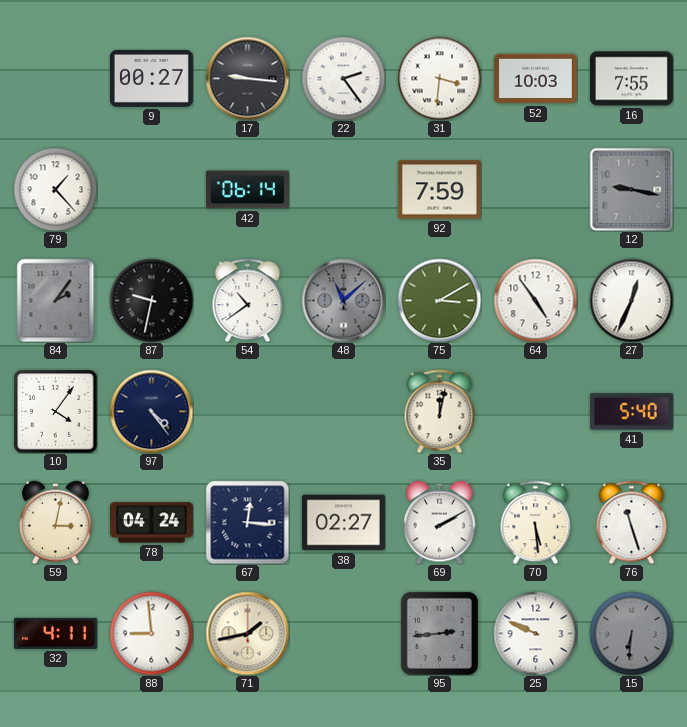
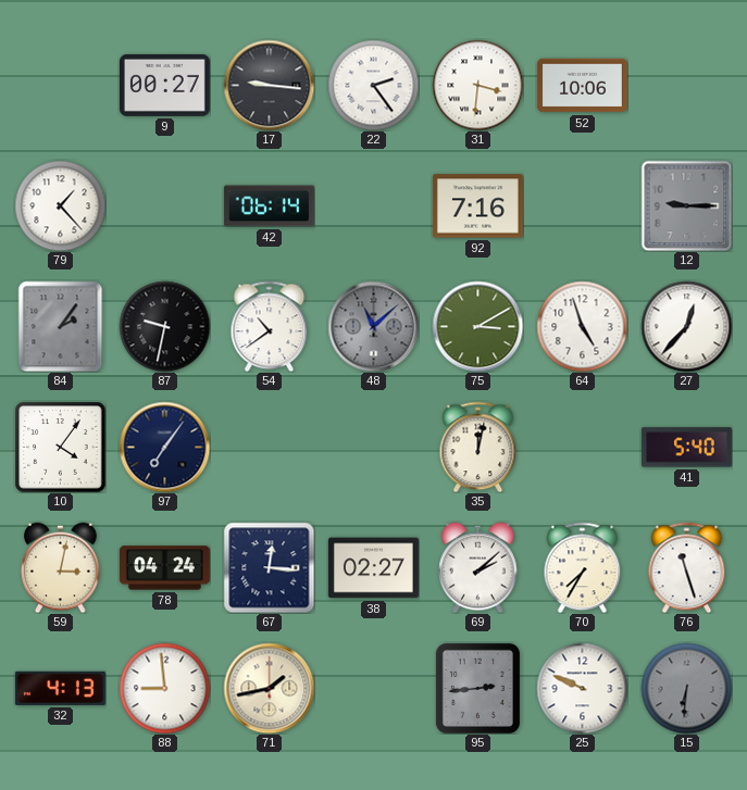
52: 10:03 -> 10:06
16: 7:55 -> none
92: 7:59 -> 7:16
12: 9:17 -> 9:15
64: 4:54 -> 4:57
27: 12:34 -> 12:37
97: 4:24 -> 7:06
69: 2:10 -> 2:08
70: 5:29 -> 7:35
32: 4:11 -> 4:13
